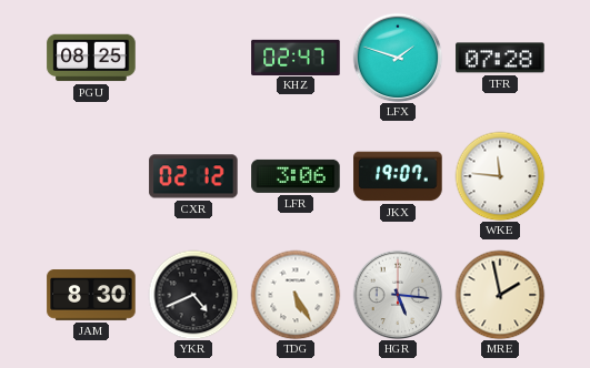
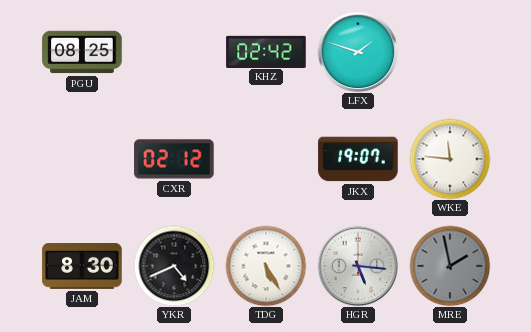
KHZ: 02:47 -> 02:42
TFR: 07:28 -> none
LFR: 3:06 -> none
MRE dial: cream -> grey
